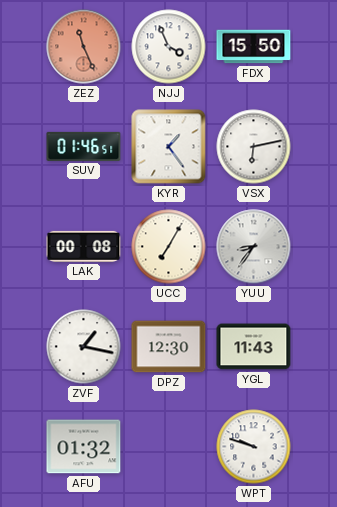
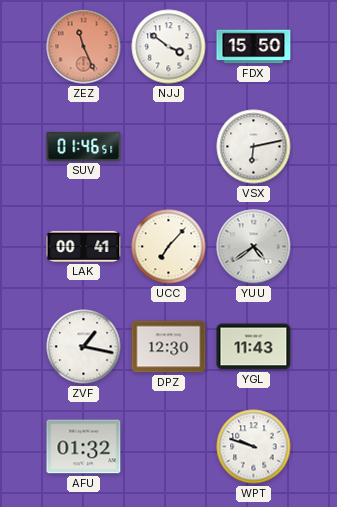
NJJ: 3:56 -> 3:51
KYR: 1:24 -> none
LAK: 00:08 -> 00:41
UCC: 7:05 -> 7:07
YUU: 8:36 -> 4:39
